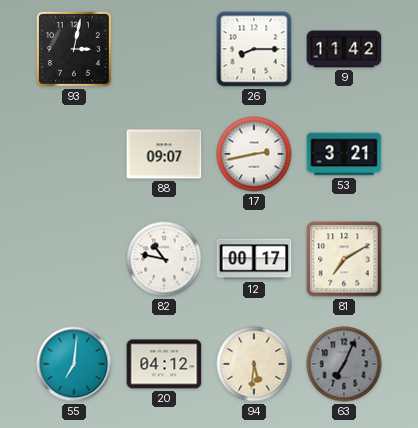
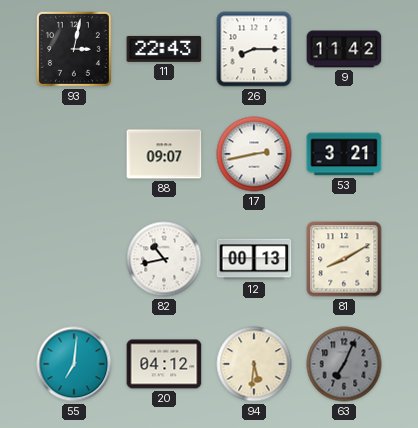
11: none -> 22:43
82: 10:47 -> 10:43
12: 00:17 -> 00:13
81: 7:10 -> 8:10
